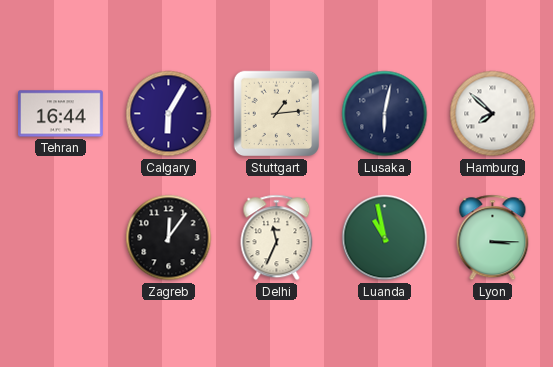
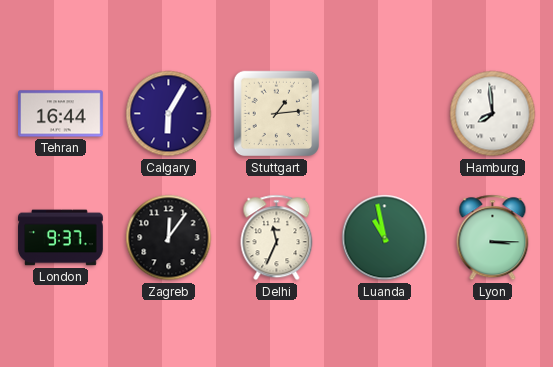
Lusaka: 6:02 -> none
Hamburg: 7:52 -> 7:59
London: none -> 9:37
